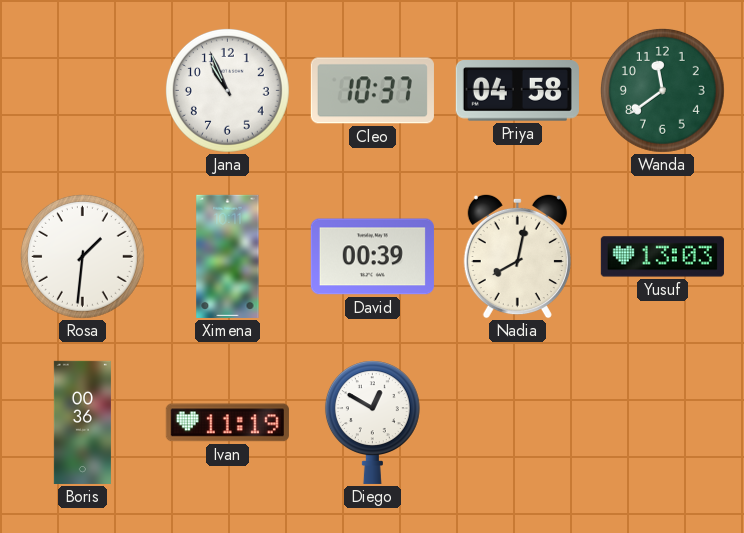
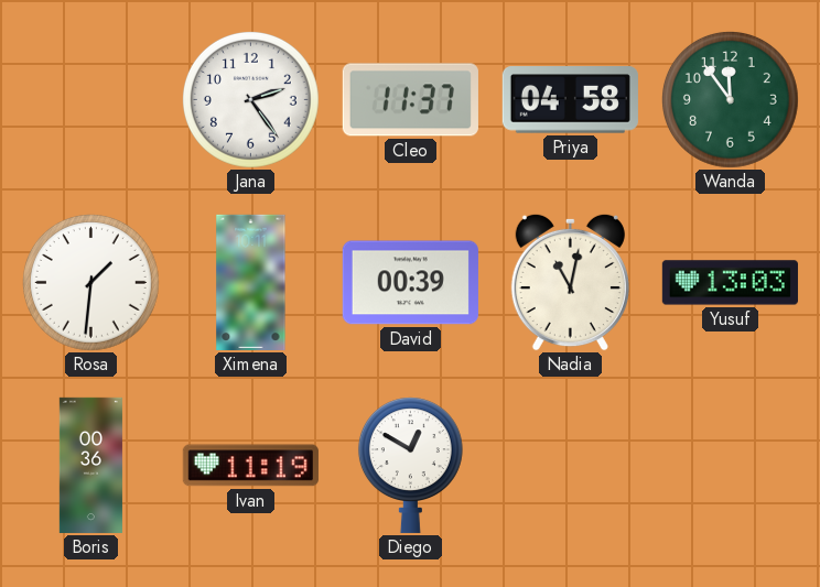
Jana: 10:56 -> 2:24
Cleo: 10:37 -> 11:37
Wanda: 11:39 -> 11:54
Nadia: 8:02 -> 11:02
